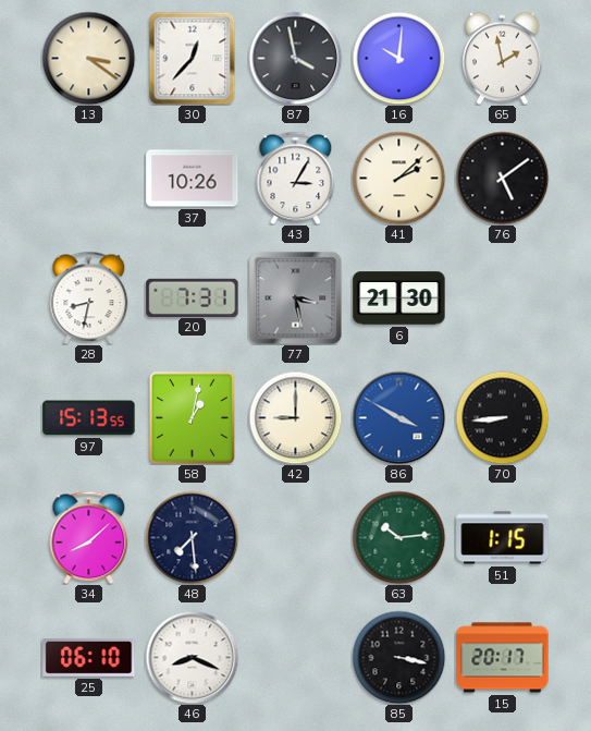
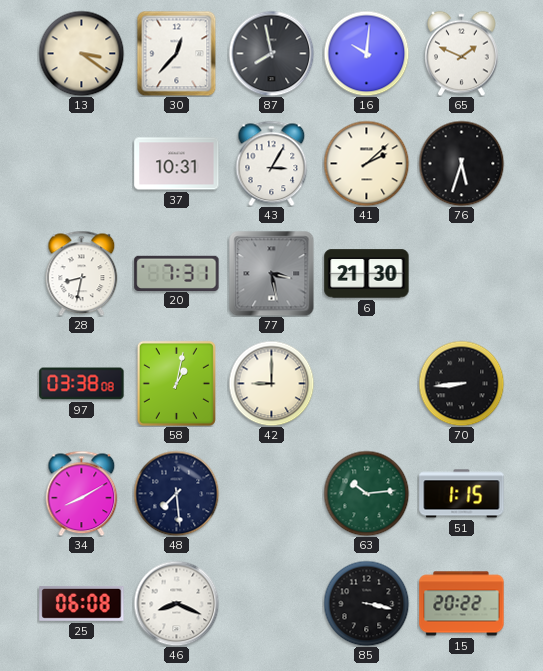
87: 3:58 -> 7:58
65: 1:58 -> 1:49
37: 10:26 -> 10:31
76: 5:09 -> 5:33
97: 15:13 -> 03:38
86: 3:50 -> none
34: 8:08 -> 8:10
25: 06:10 -> 06:08
15: 20:17 -> 20:22
